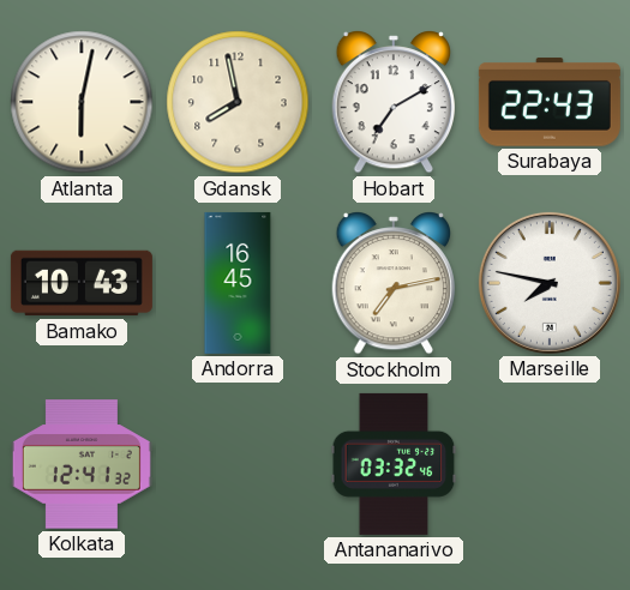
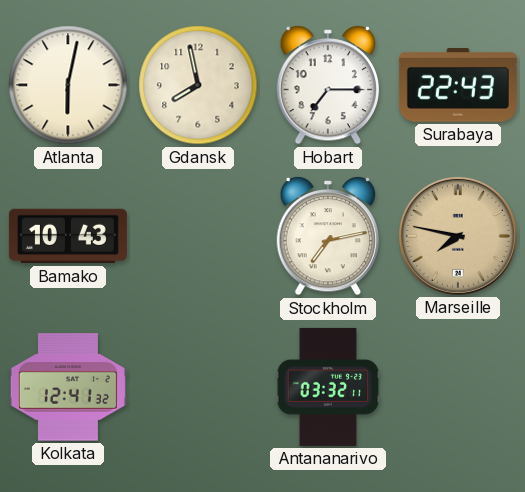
Hobart: 7:10 -> 7:15
Andorra: 16:45 -> none
Marseille dial: white -> champagne
Antananarivo: 03:32:46 -> 03:32:11
